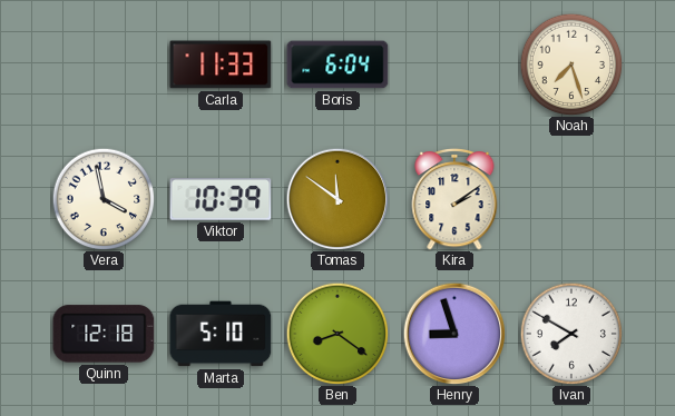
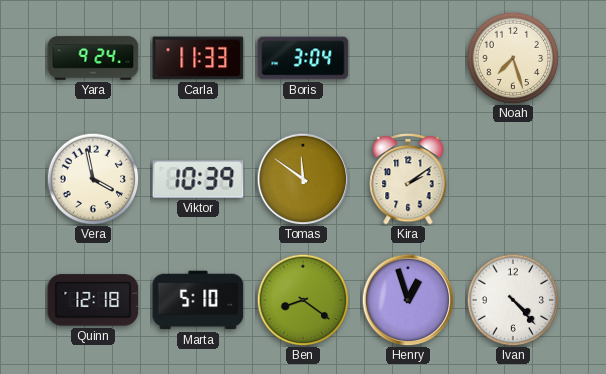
Yara: none -> 9:24
Boris: 6:04 -> 3:04
Henry: 8:57 -> 12:57
Ivan: 7:50 -> 4:23
